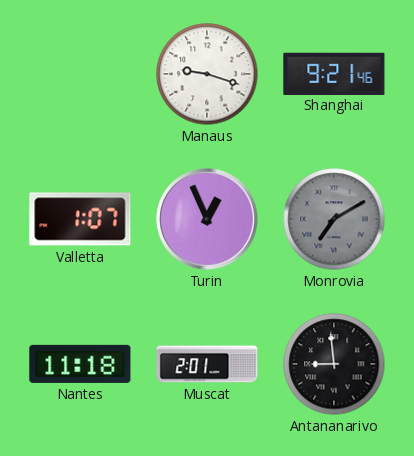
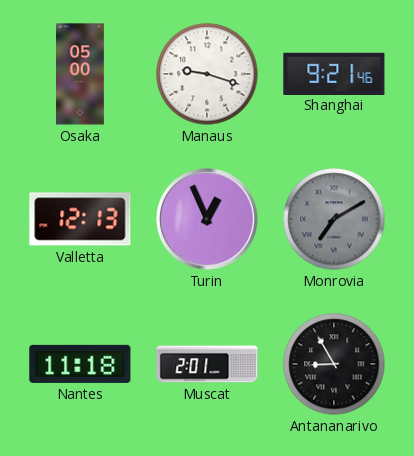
Osaka: none -> 05:00
Valletta: 1:07 -> 12:13
Antananarivo: 8:59 -> 8:55
